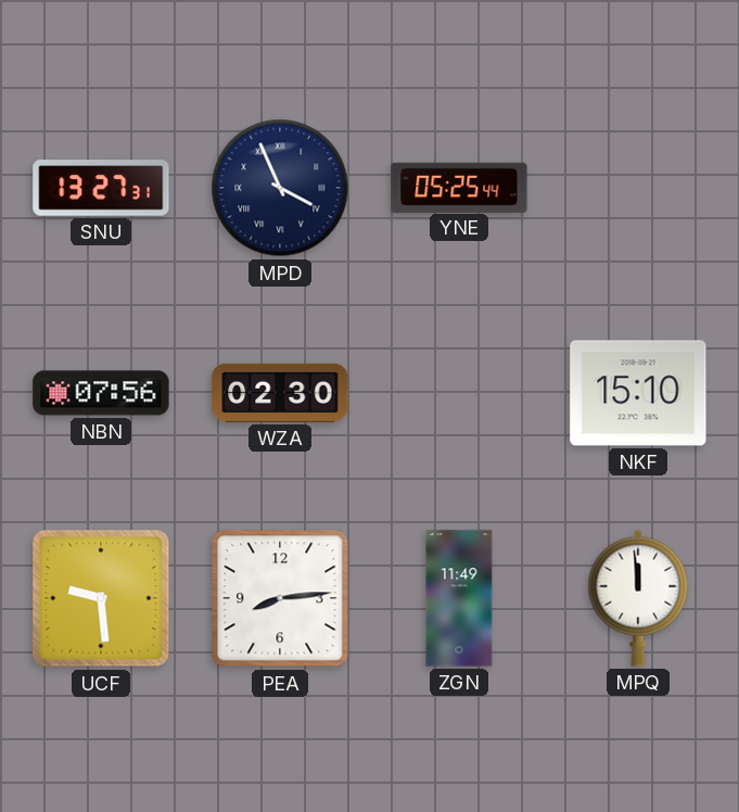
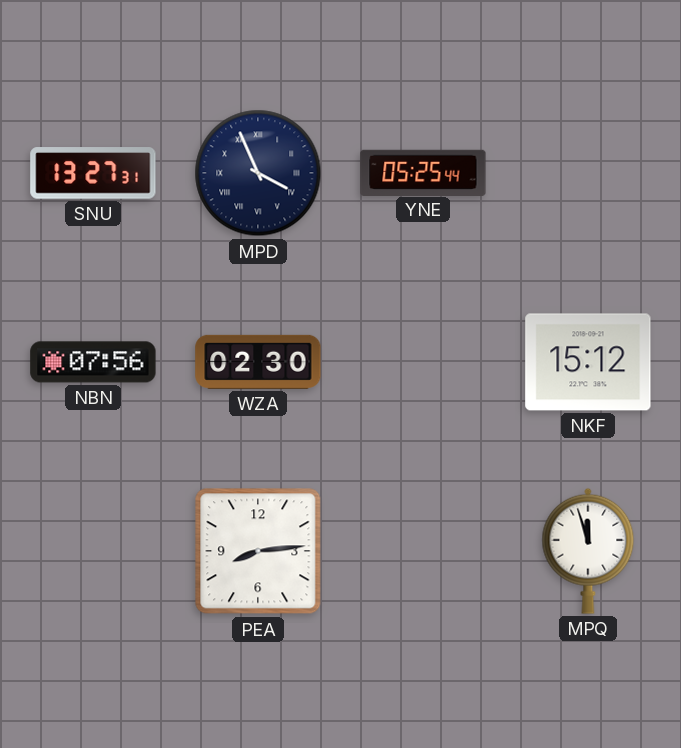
NKF: 15:10 -> 15:12
UCF: 9:29 -> none
ZGN: 11:49 -> none
MPQ: 11:59 -> 11:57
